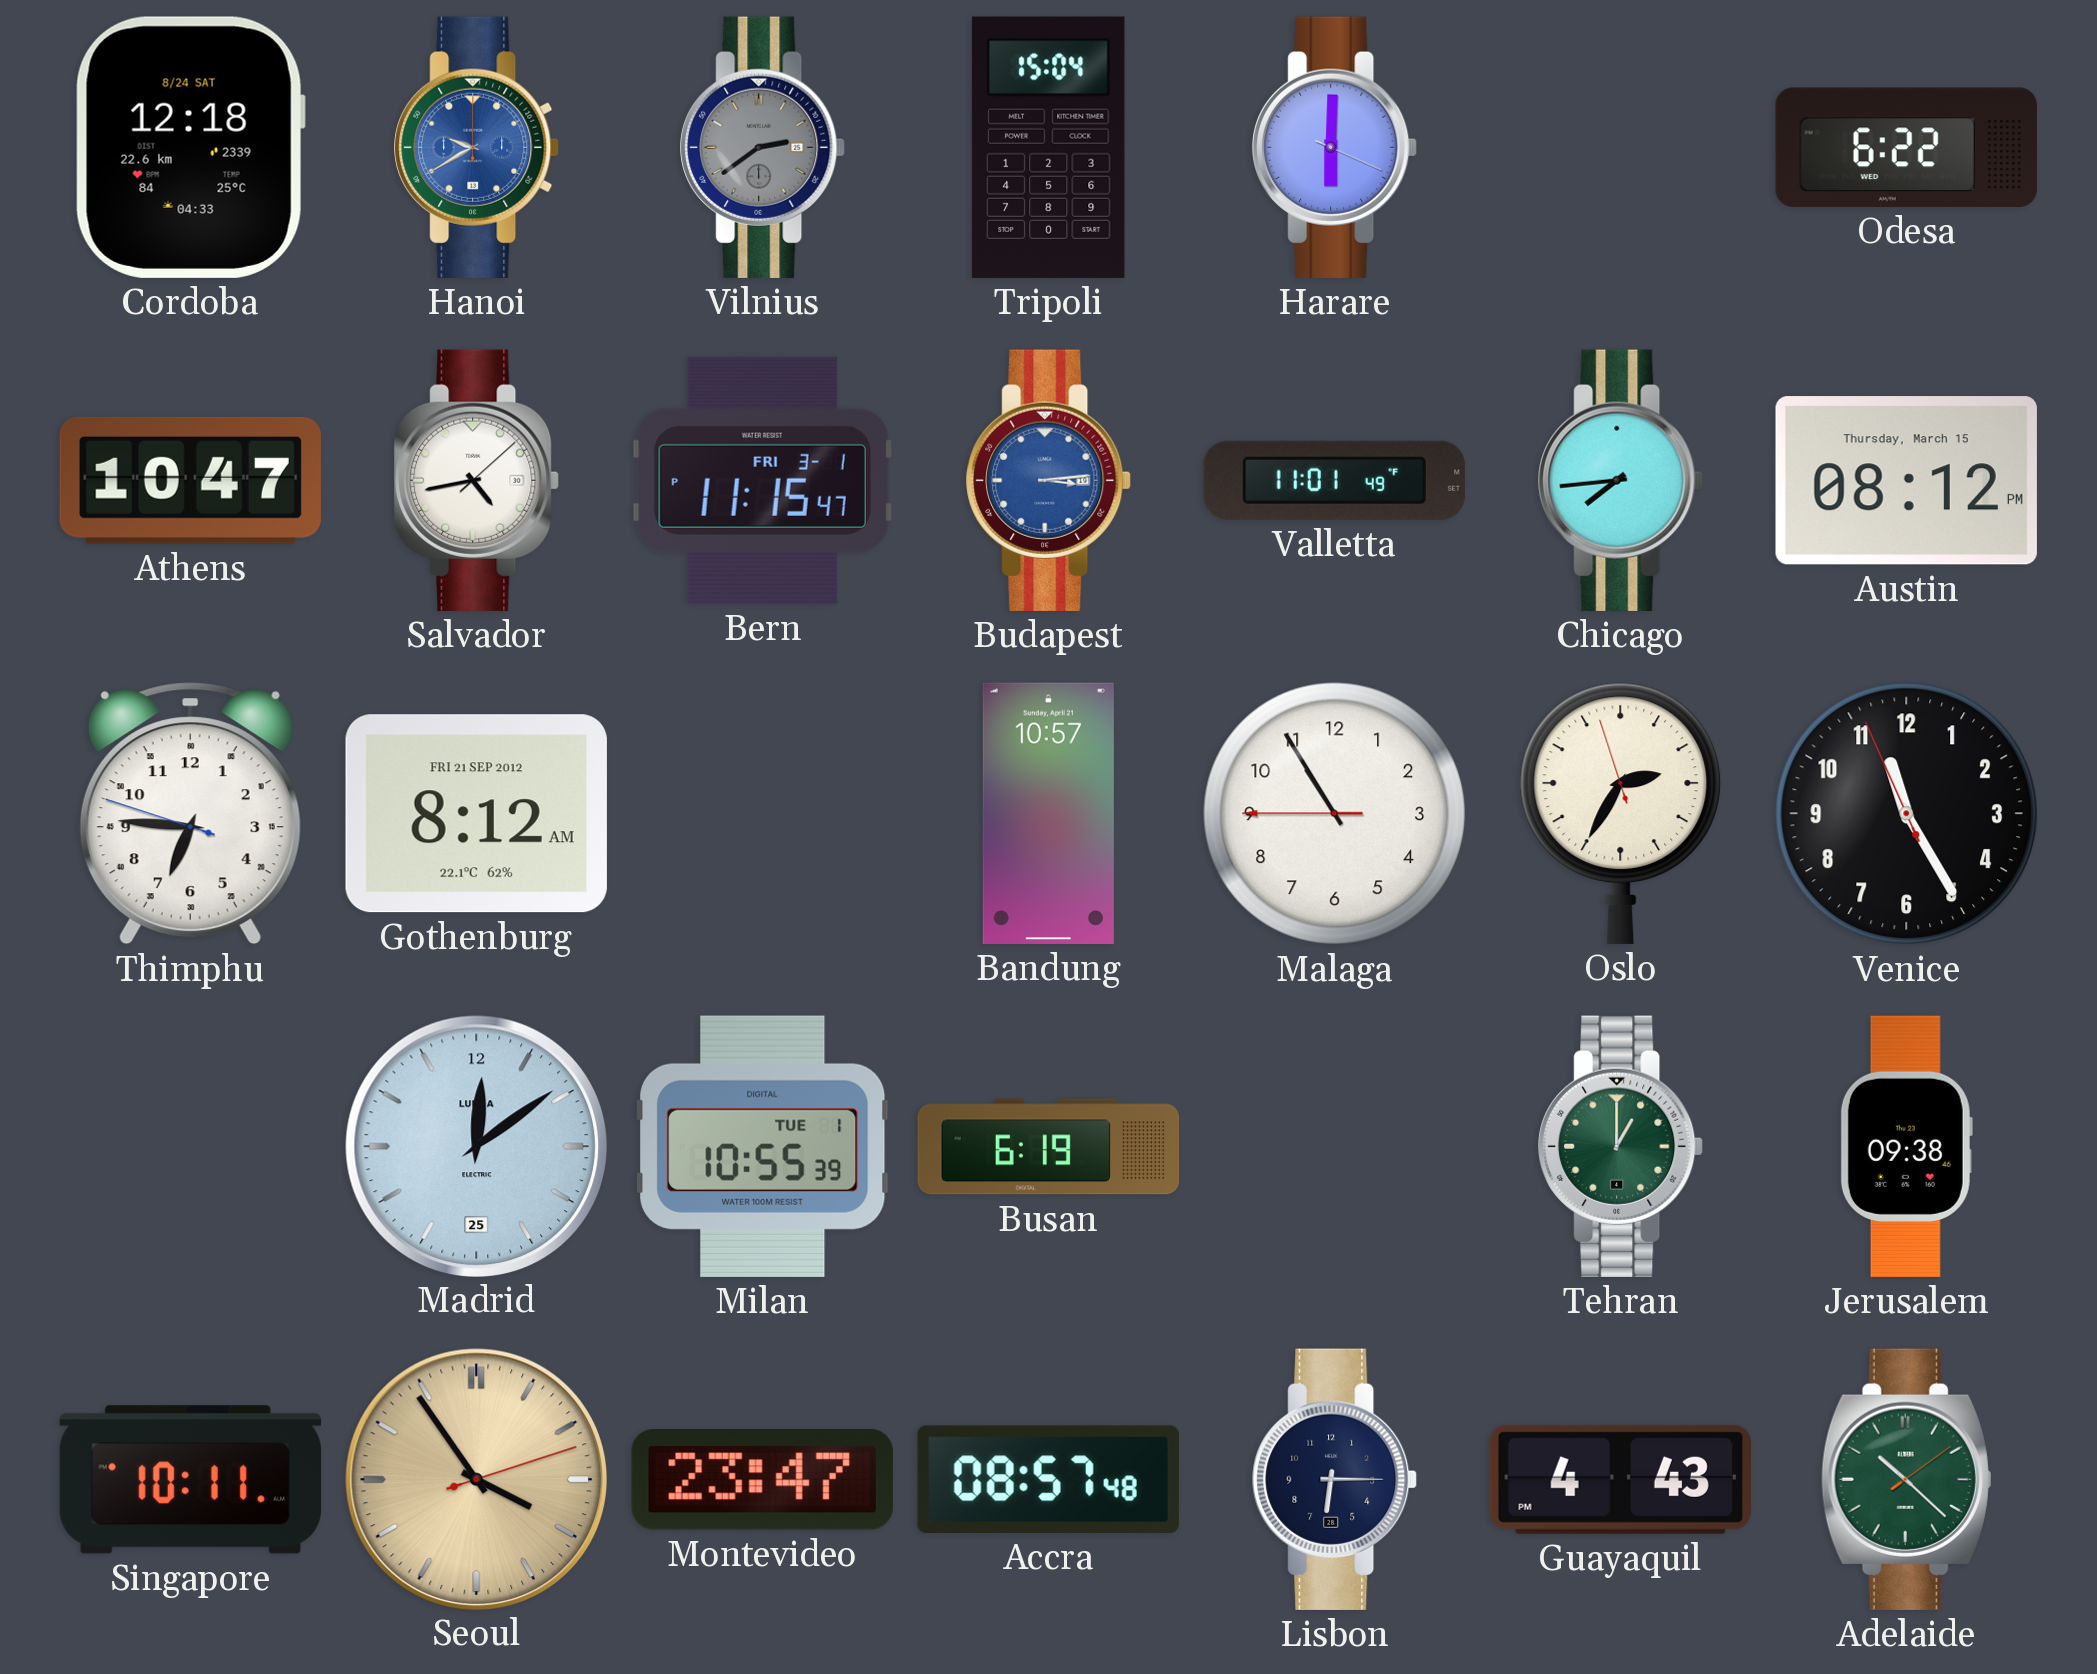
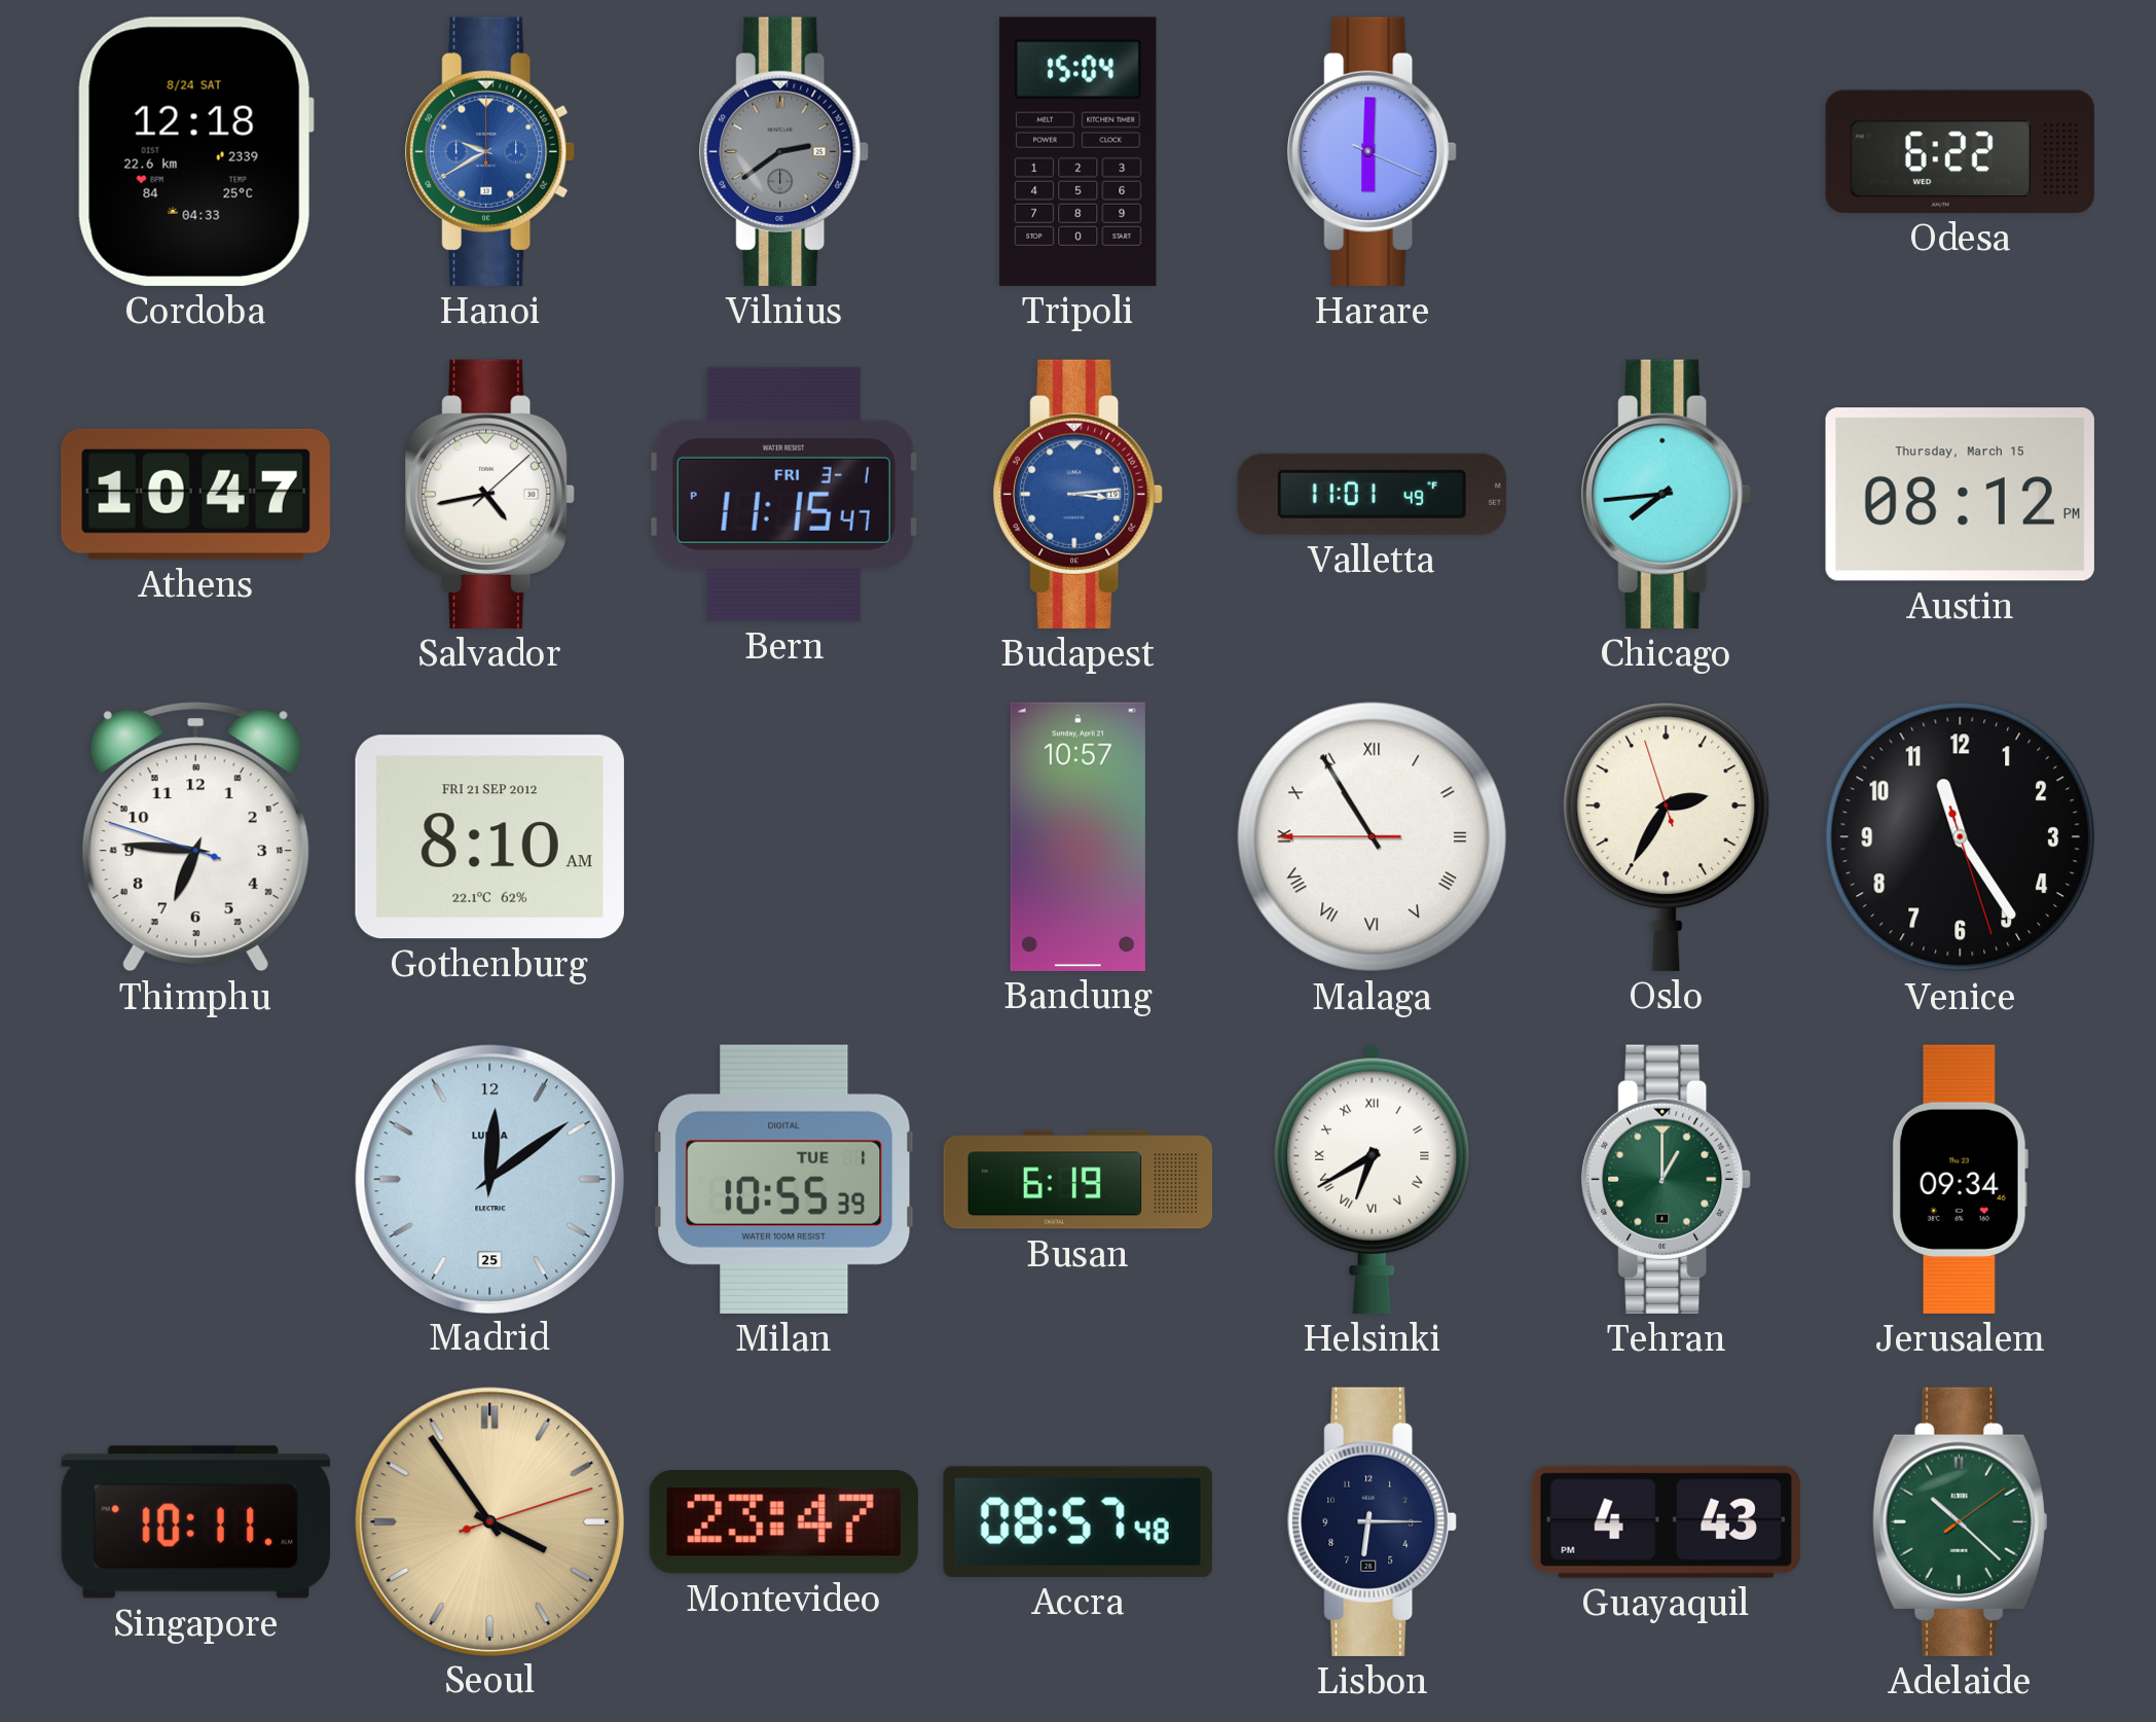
Gothenburg: 8:12 -> 8:10
Malaga numerals: Arabic -> Roman
Venice: 11:24:56 -> 11:24:27
Helsinki: none -> 6:40
Jerusalem: 09:38 -> 09:34
